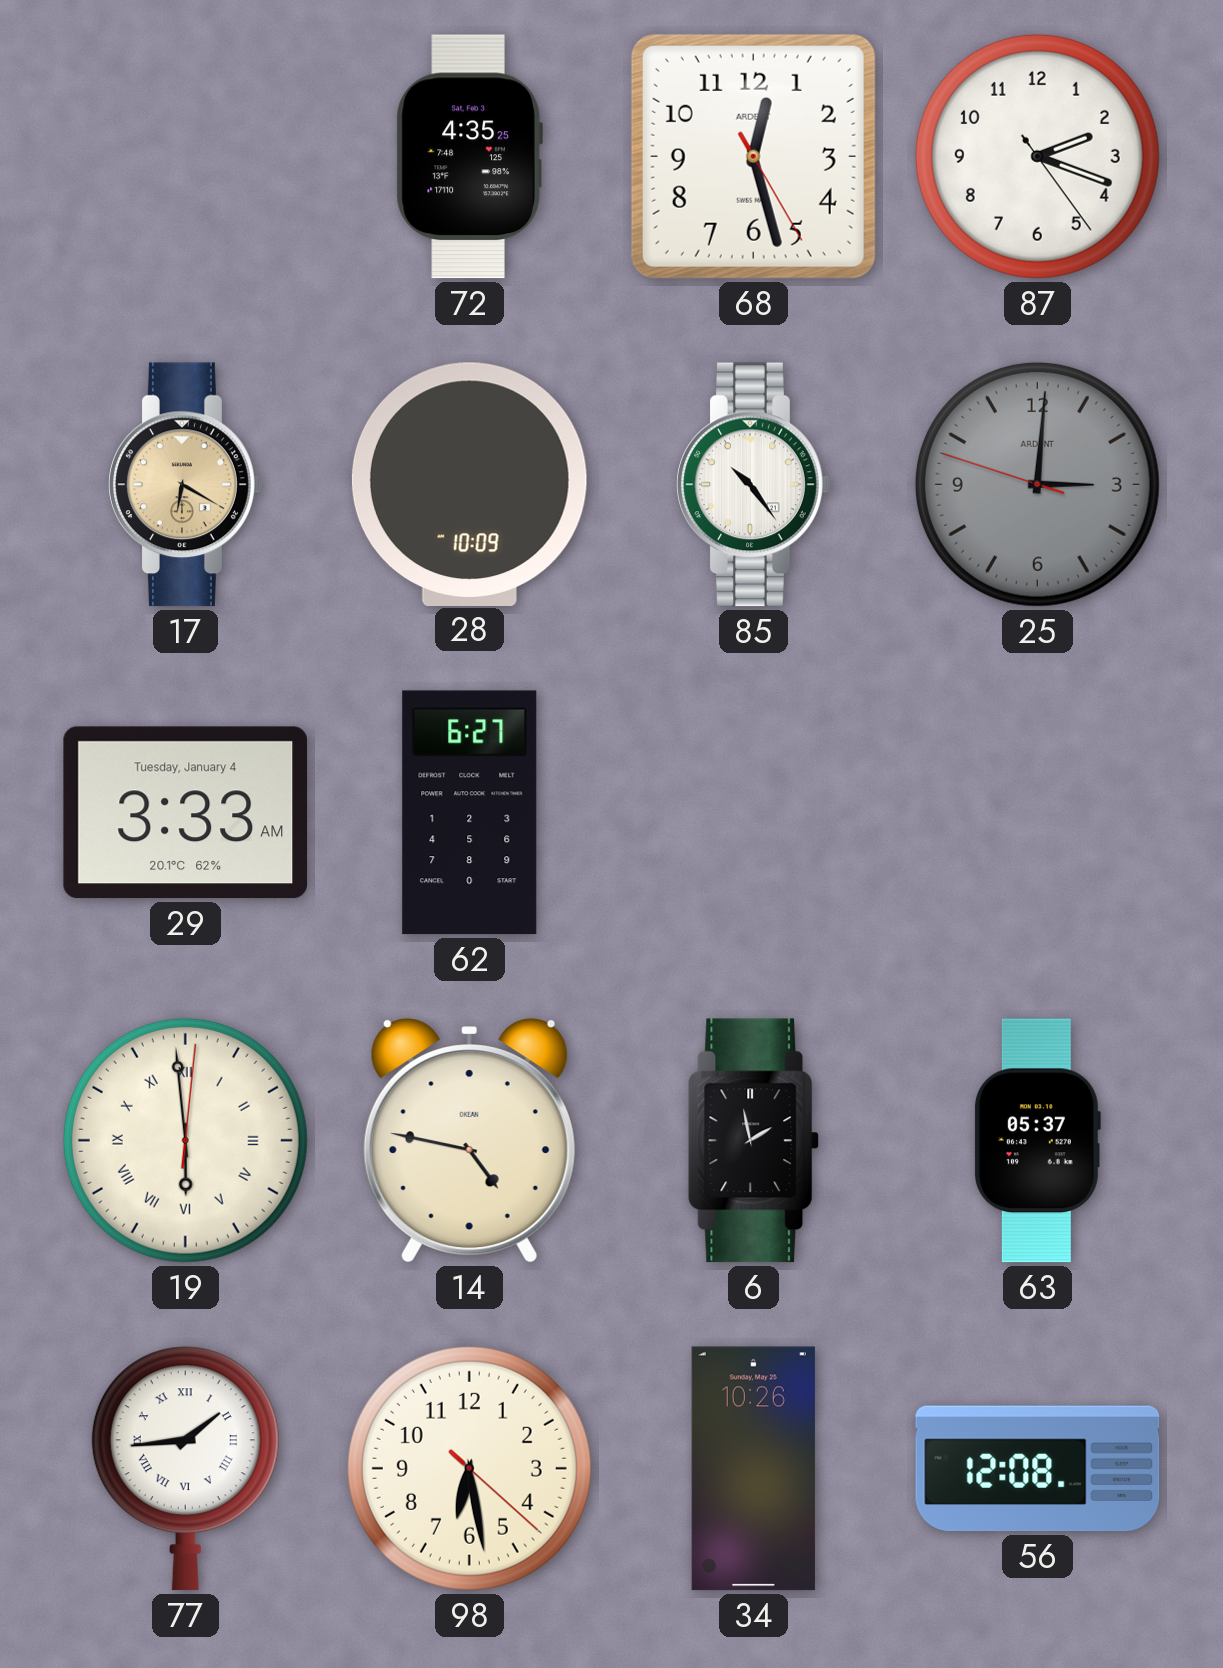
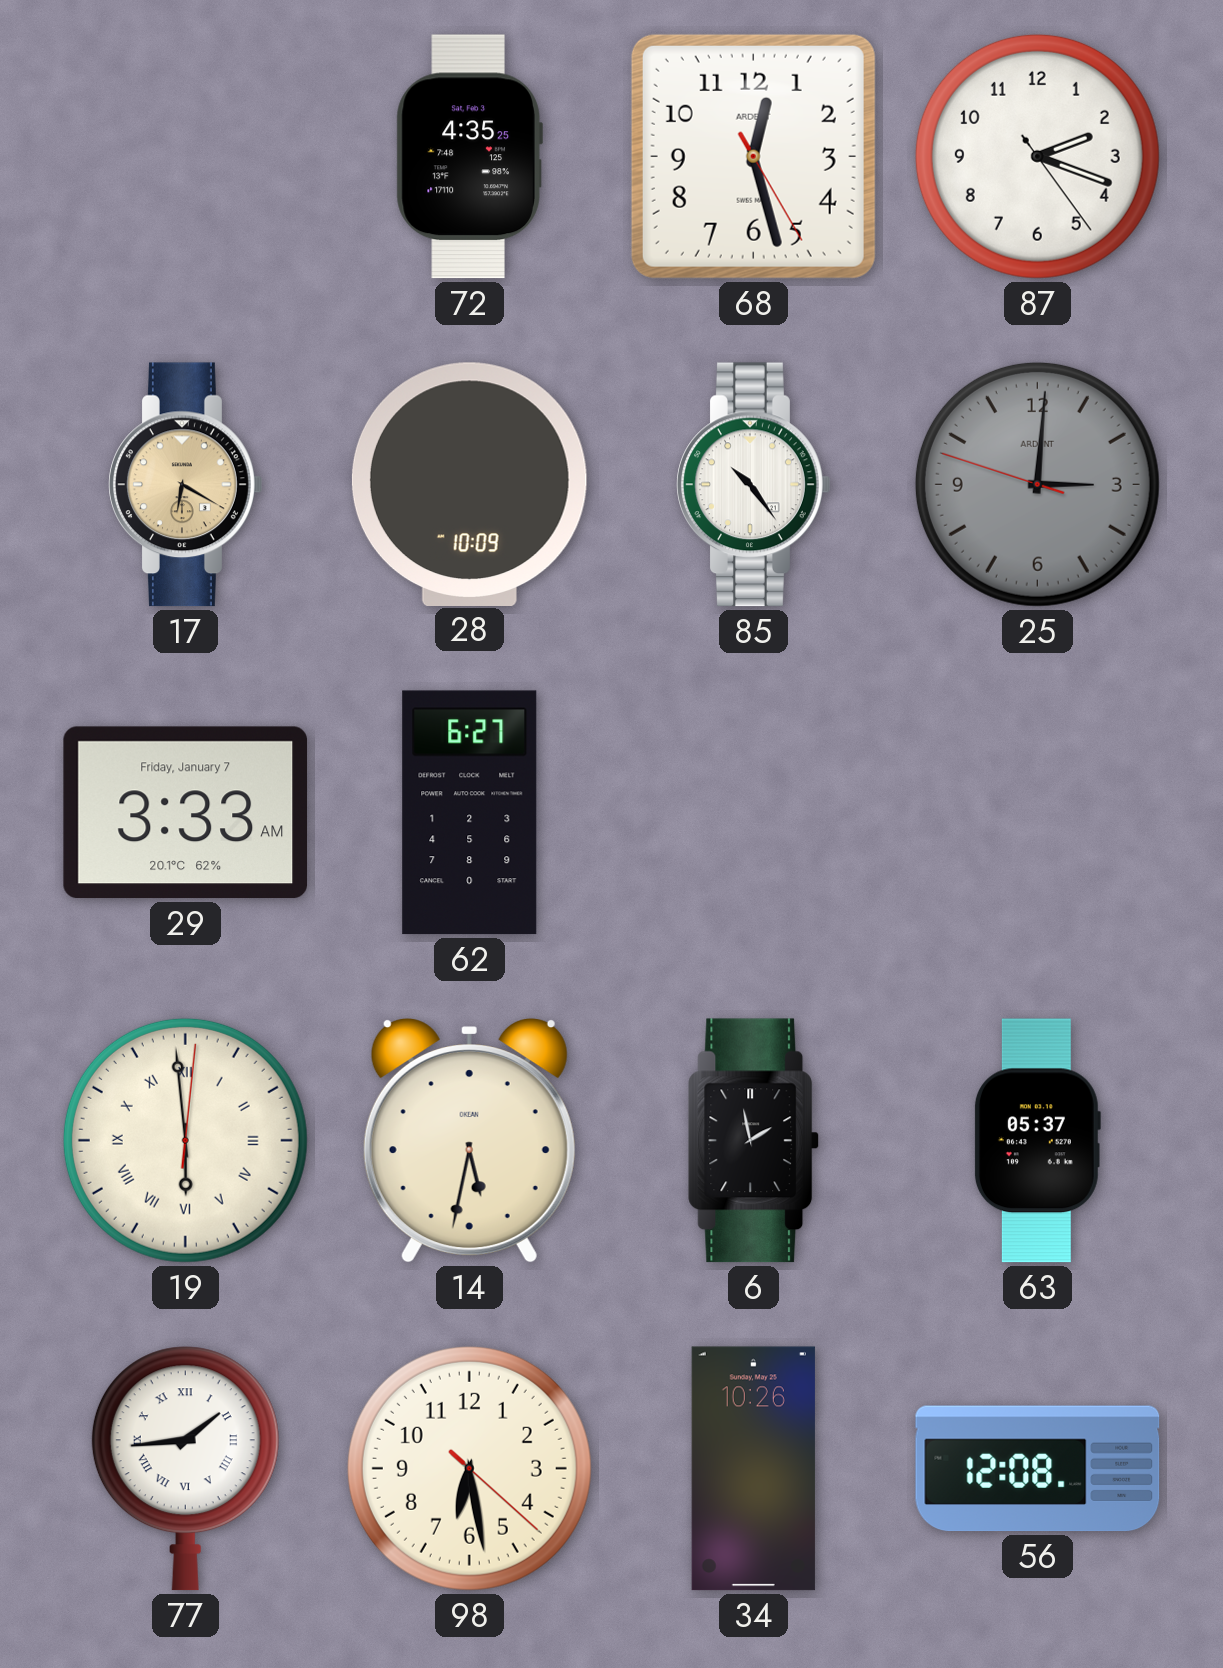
29 date: Tuesday, January 4 -> Friday, January 7
14: 4:47 -> 5:32
